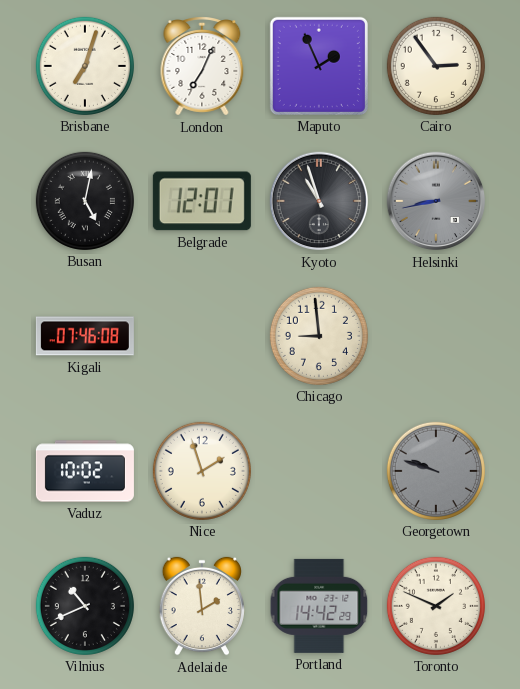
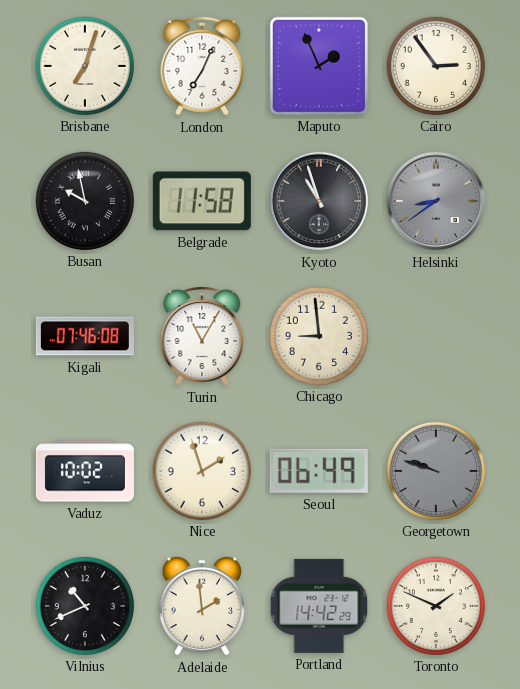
Busan: 5:02 -> 9:58
Belgrade: 12:01 -> 11:58
Helsinki: 8:43 -> 8:39
Turin: none -> 11:05
Seoul: none -> 06:49
